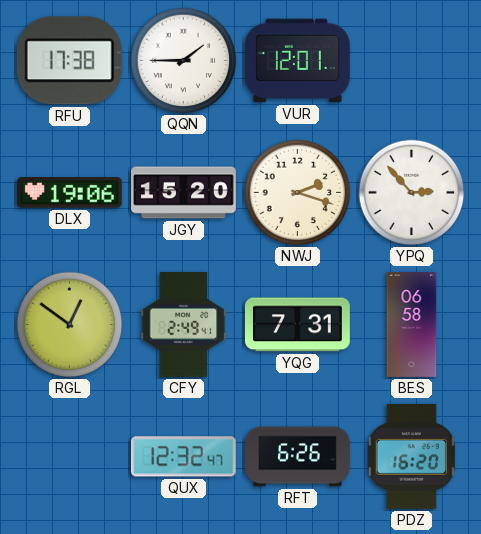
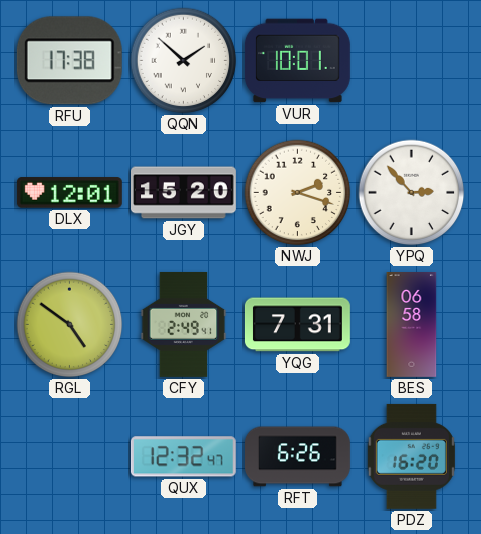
QQN: 1:45 -> 1:52
VUR: 12:01 -> 10:01
DLX: 19:06 -> 12:01
RGL: 12:51 -> 4:51
